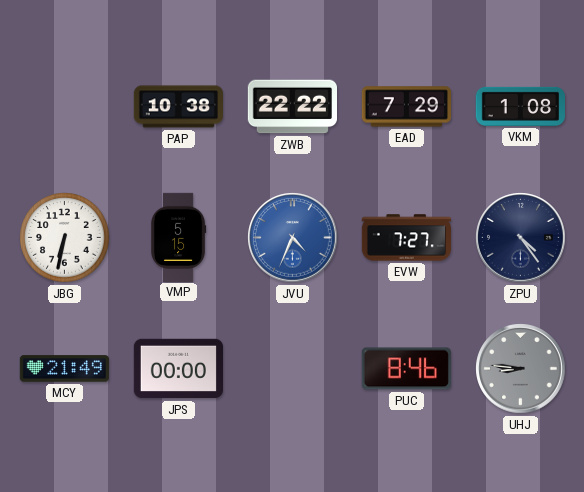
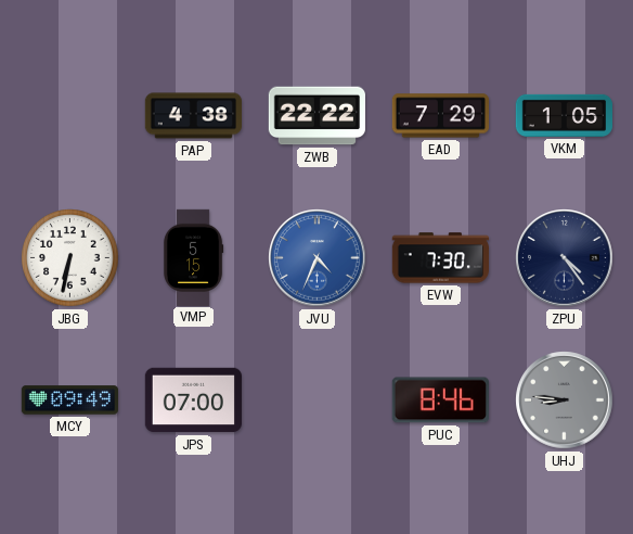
PAP: 10:38 -> 4:38
VKM: 1:08 -> 1:05
EVW: 7:27 -> 7:30
MCY: 21:49 -> 09:49
JPS: 00:00 -> 07:00
